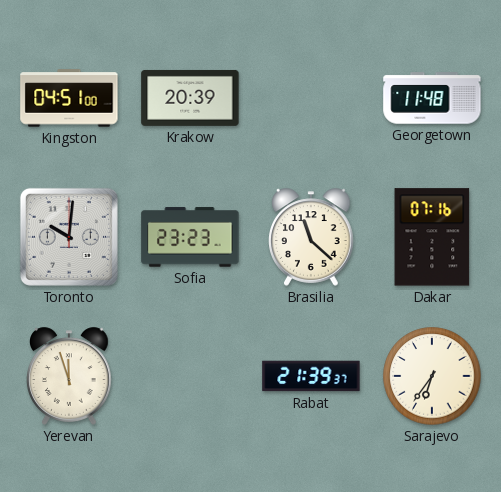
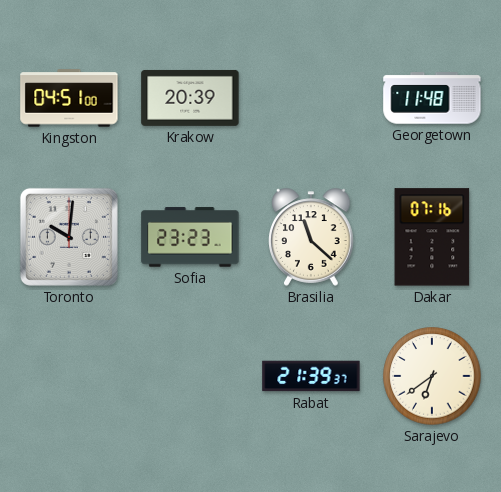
Yerevan: 11:57 -> none
Sarajevo: 6:36 -> 6:39
